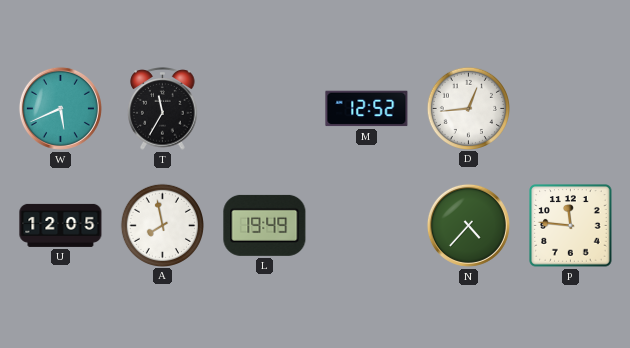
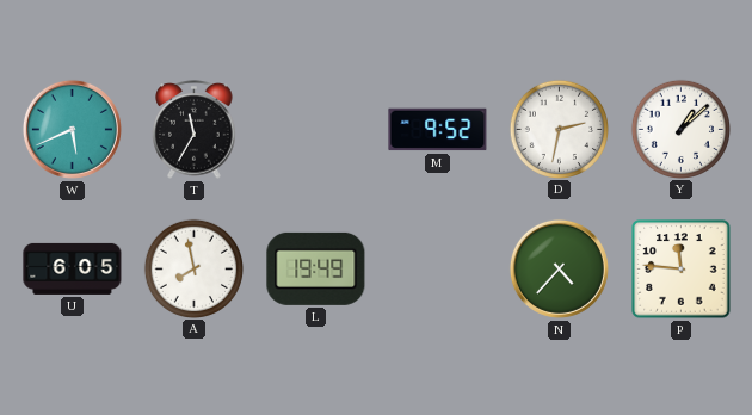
M: 12:52 -> 9:52
D: 12:44 -> 2:32
Y: none -> 1:08
U: 12:05 -> 6:05
